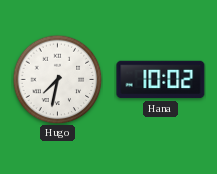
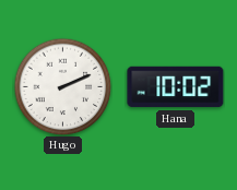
Hugo: 7:32 -> 2:11
